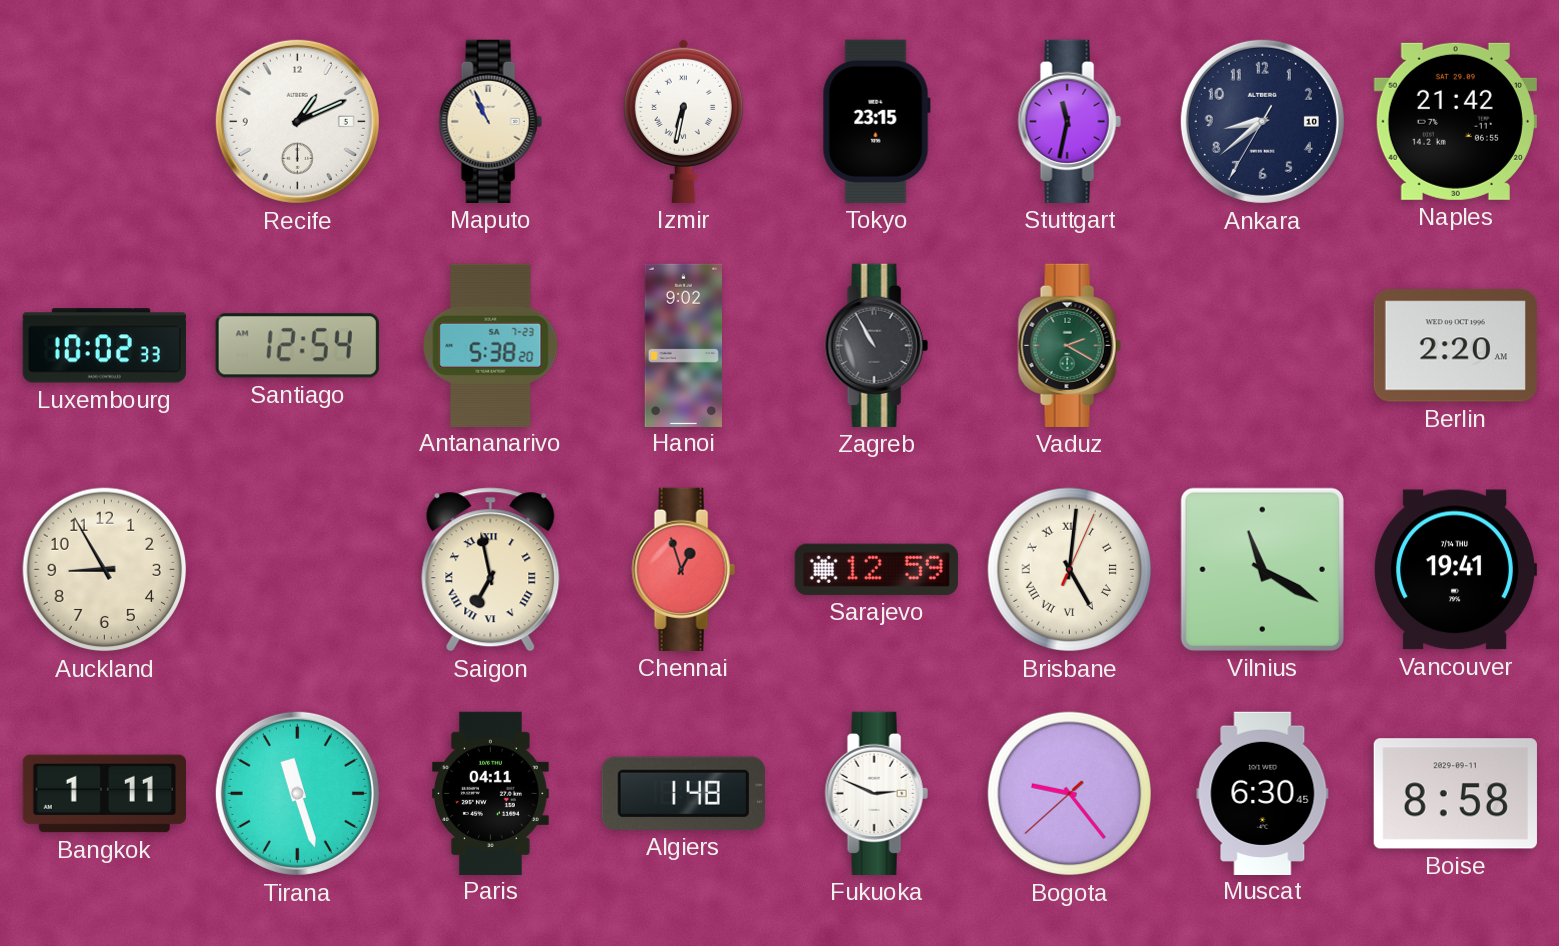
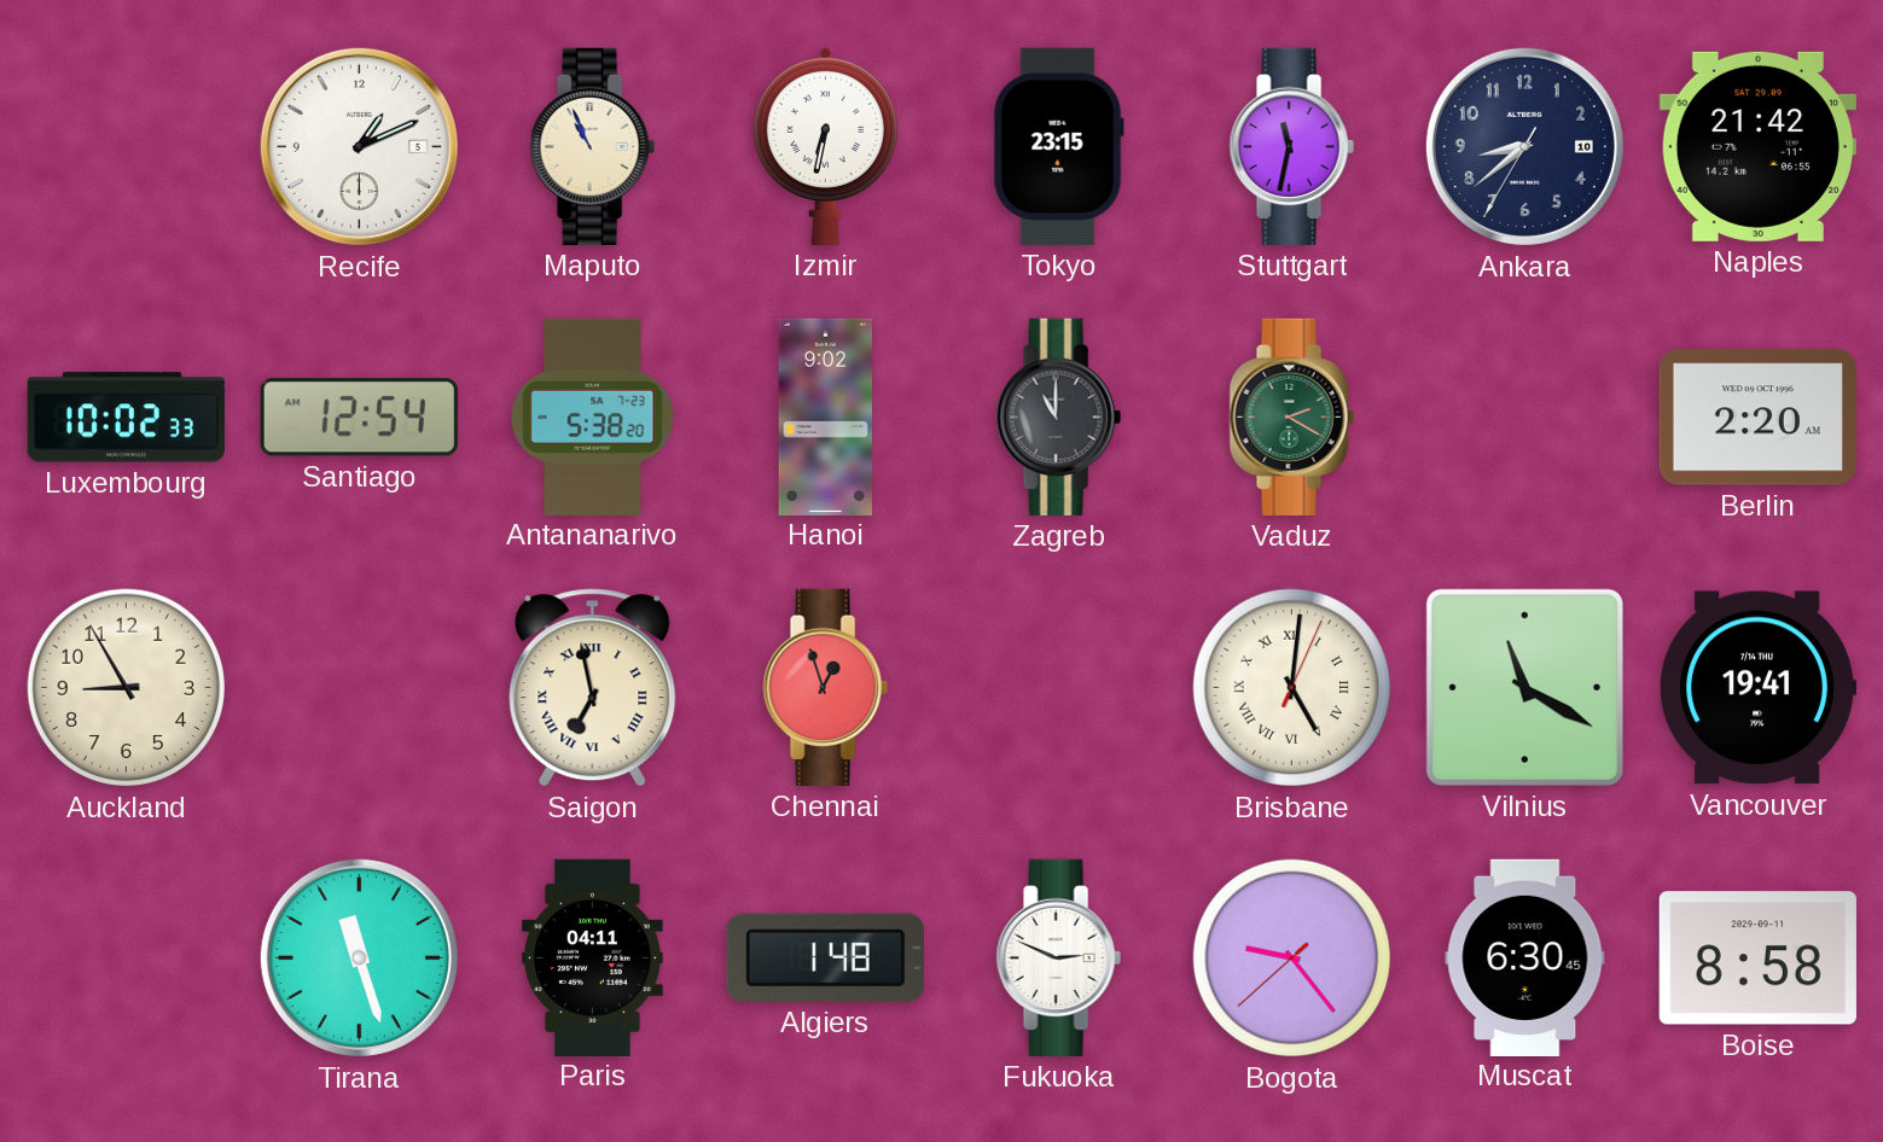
Zagreb: 10:55 -> 11:00
Sarajevo: 12:59 -> none
Bangkok: 1:11 -> none
